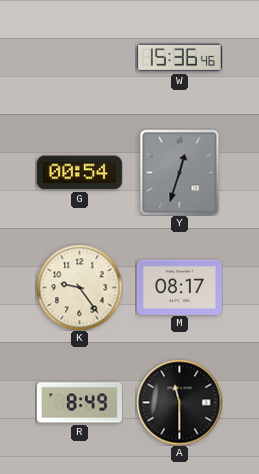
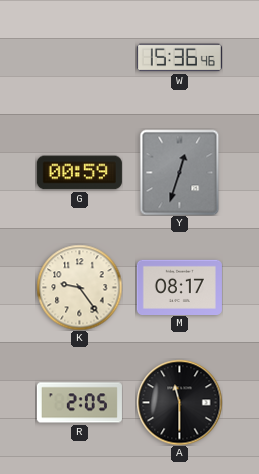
G: 00:54 -> 00:59
R: 8:49 -> 2:05
